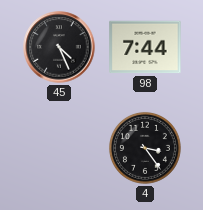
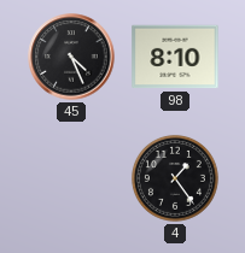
98: 7:44 -> 8:10
4: 3:24 -> 1:24
